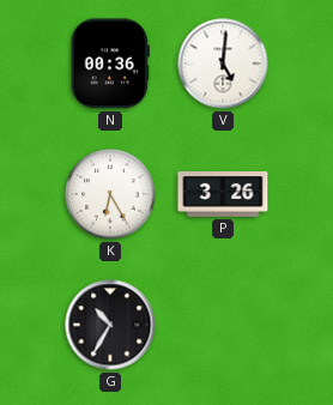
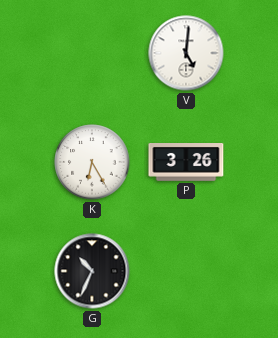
N: 00:36 -> none
G: 10:35 -> 10:34
